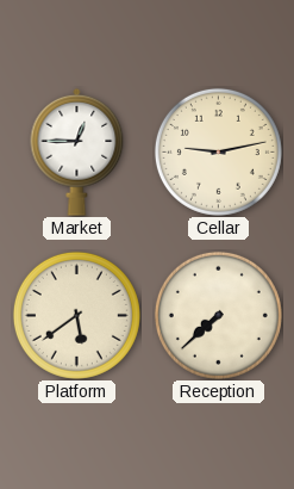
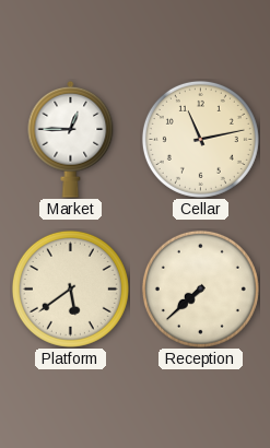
Cellar: 9:13 -> 11:13
